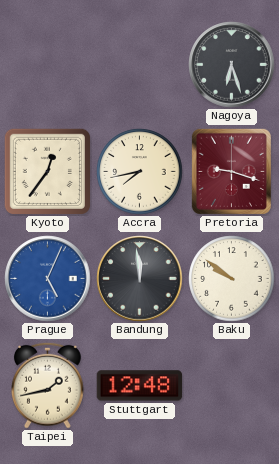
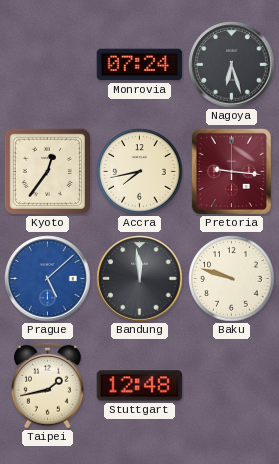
Monrovia: none -> 07:24
Pretoria: 9:18 -> 9:16
Prague: 5:04 -> 5:08
Baku: 9:51 -> 9:48
